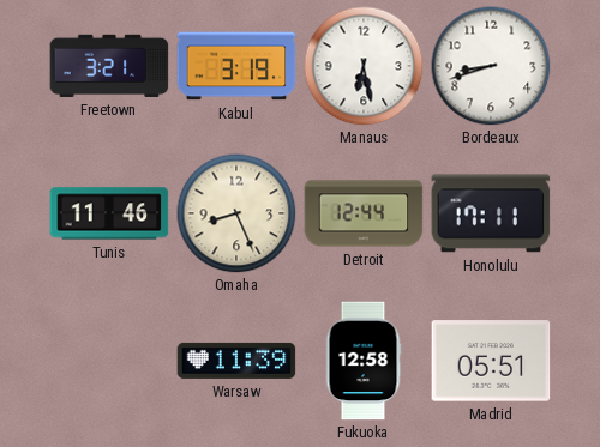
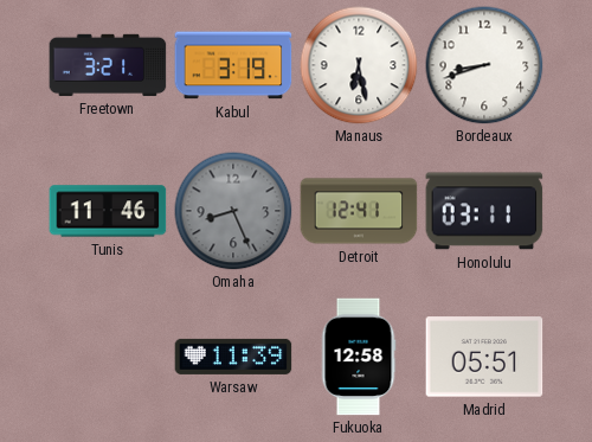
Omaha dial: cream -> grey
Detroit: 12:44 -> 12:41
Honolulu: 17:11 -> 03:11
